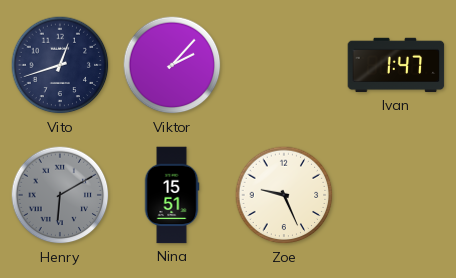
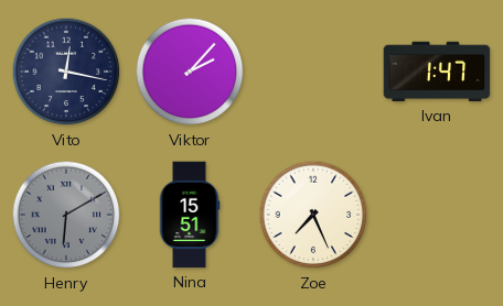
Vito: 12:42 -> 12:17
Zoe: 9:26 -> 7:26
